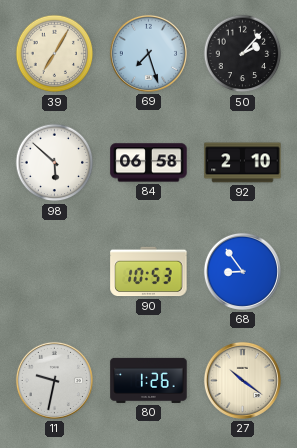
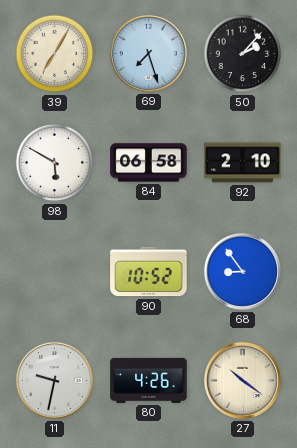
98: 5:52 -> 5:50
90: 10:53 -> 10:52
80: 1:26 -> 4:26
